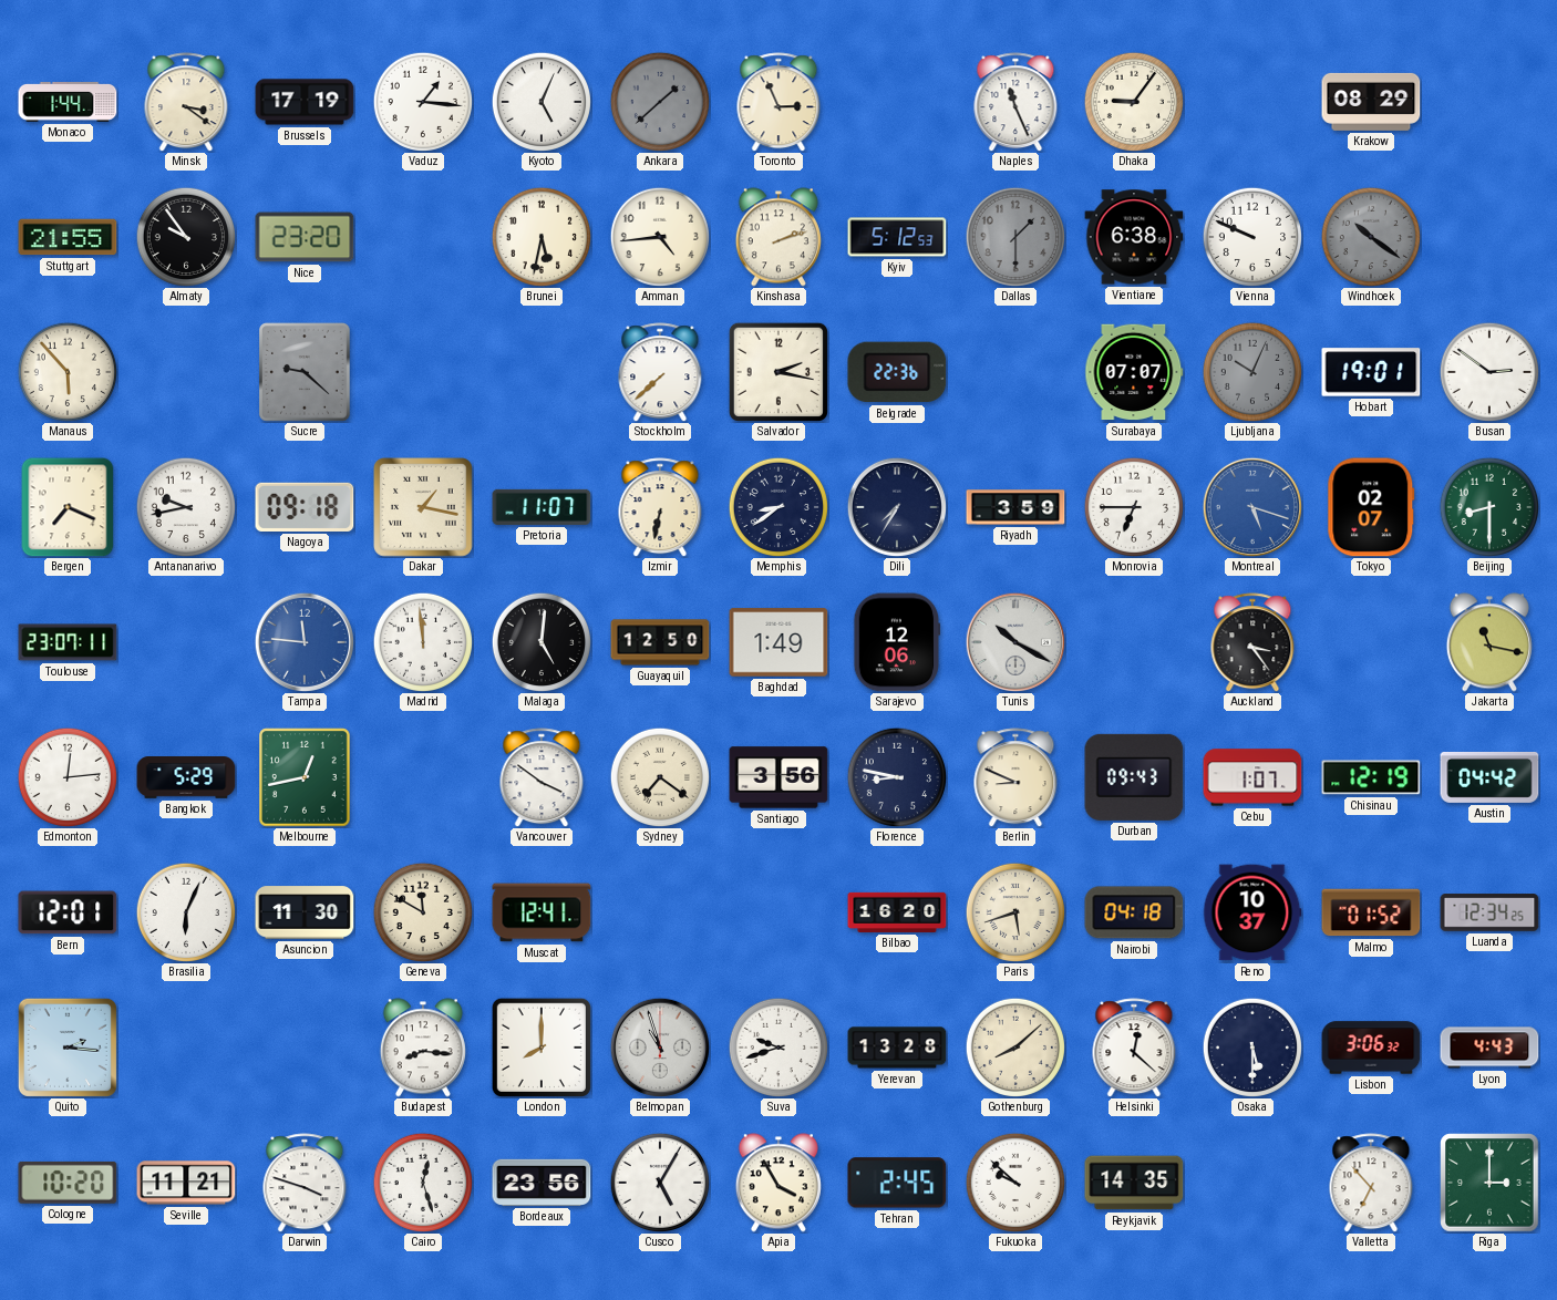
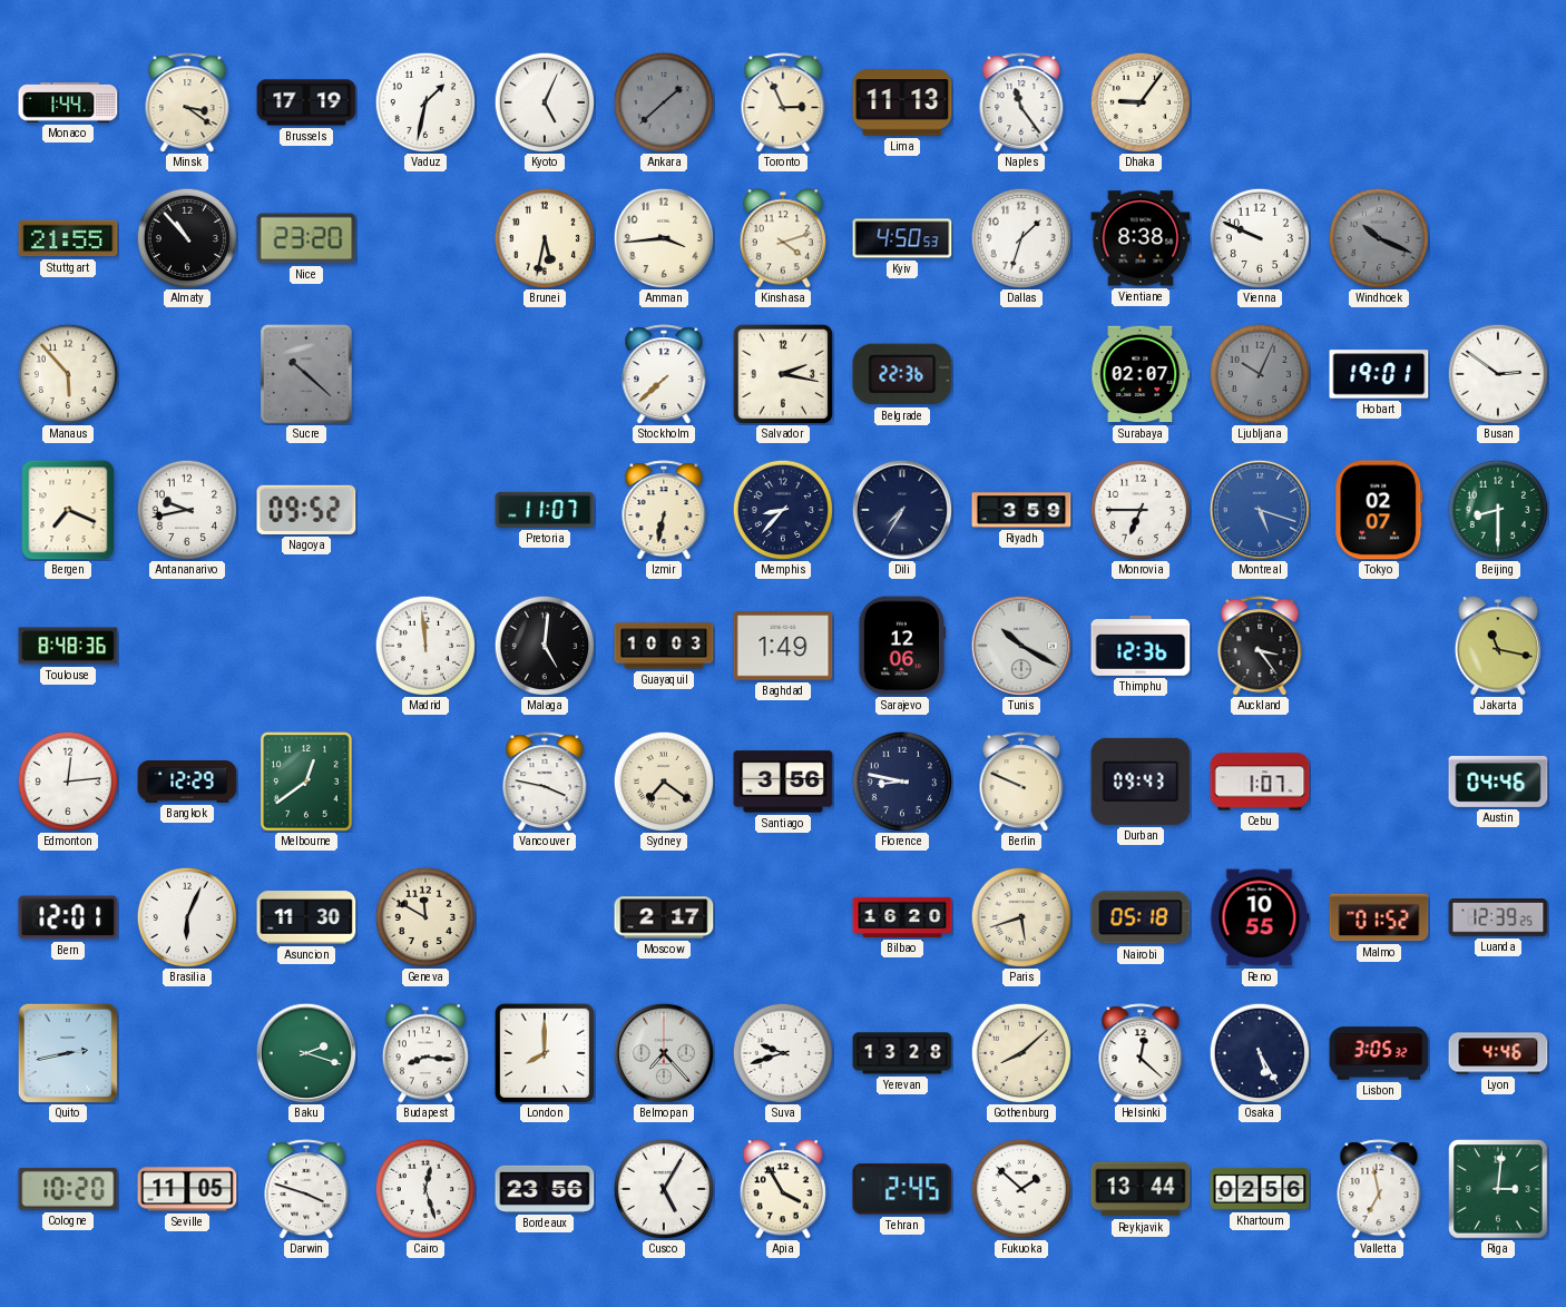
Vaduz: 1:16 -> 1:32
Lima: none -> 11:13
Naples: 11:26 -> 11:24
Krakow: 08:29 -> none
Almaty: 9:54 -> 10:53
Amman: 4:44 -> 3:44
Kinshasa: 2:12 -> 4:12
Kyiv: 5:12 -> 4:50
Dallas: 1:30 -> 1:33
Dallas dial: grey -> white
Vientiane: 6:38 -> 8:38
Windhoek: 10:21 -> 10:19
Sucre: 9:22 -> 10:22
Surabaya: 07:07 -> 02:07
Nagoya: 09:18 -> 09:52
Dakar: 1:17 -> none
Memphis: 8:39 -> 8:37
Toulouse: 23:07 -> 8:48
Tampa: 11:46 -> none
Guayaquil: 12:50 -> 10:03
Thimphu: none -> 12:36
Bangkok: 5:29 -> 12:29
Melbourne: 12:43 -> 12:39
Vancouver: 3:51 -> 3:47
Berlin: 8:49 -> 9:49
Chisinau: 12:19 -> none
Austin: 04:42 -> 04:46
Muscat: 12:41 -> none
Moscow: none -> 2:17
Nairobi: 04:18 -> 05:18
Reno: 10:37 -> 10:55
Luanda: 12:34 -> 12:39
Quito: 2:16 -> 2:43
Baku: none -> 2:18
Belmopan: 10:57 -> 7:23
Osaka: 5:30 -> 5:25
Lisbon: 3:06 -> 3:05
Lyon: 4:43 -> 4:46
Seville: 11:21 -> 11:05
Fukuoka: 9:52 -> 1:52
Reykjavik: 14:35 -> 13:44
Khartoum: none -> 02:56
Valletta: 6:53 -> 6:58
Riga: 3:00 -> 3:01
